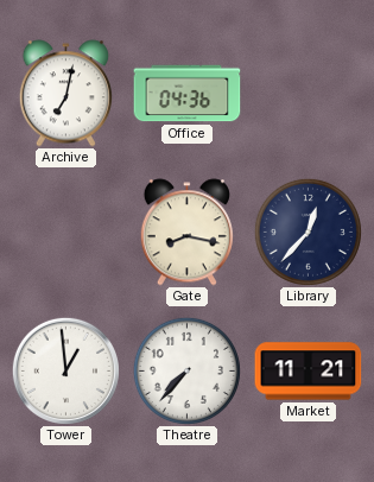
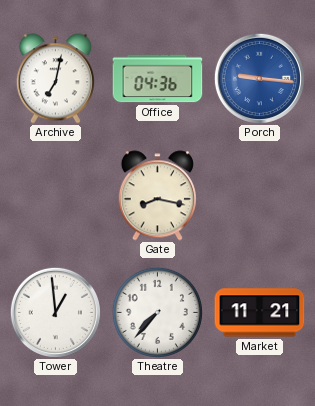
Porch: none -> 9:16
Library: 12:37 -> none
